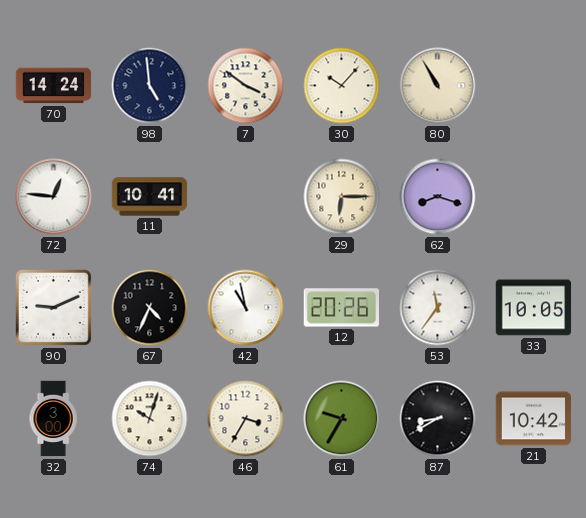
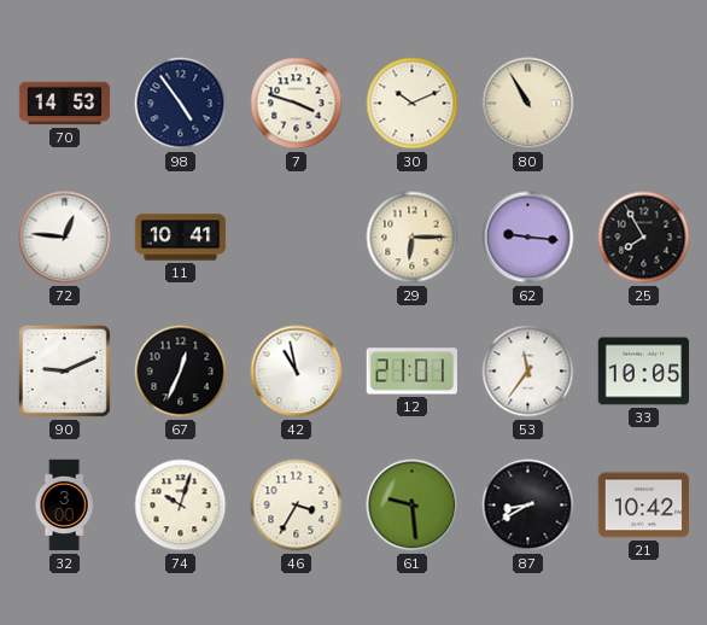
70: 14:24 -> 14:53
98: 4:59 -> 4:54
7: 3:51 -> 3:48
30: 10:07 -> 10:11
62: 8:18 -> 9:16
25: none -> 7:55
67: 4:34 -> 12:34
12: 20:26 -> 21:01
61: 9:35 -> 9:29
